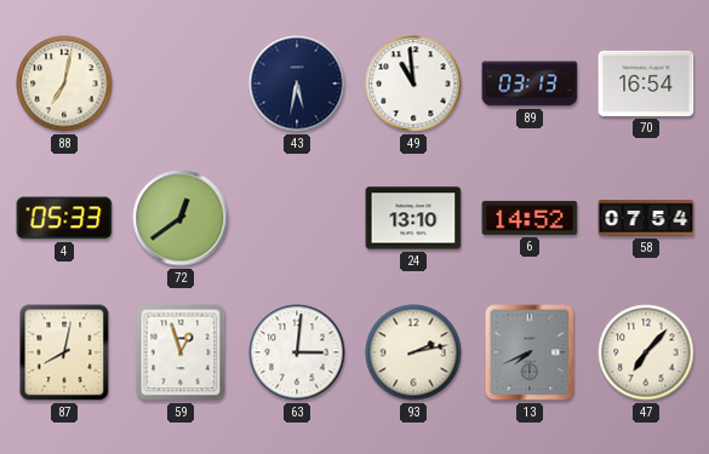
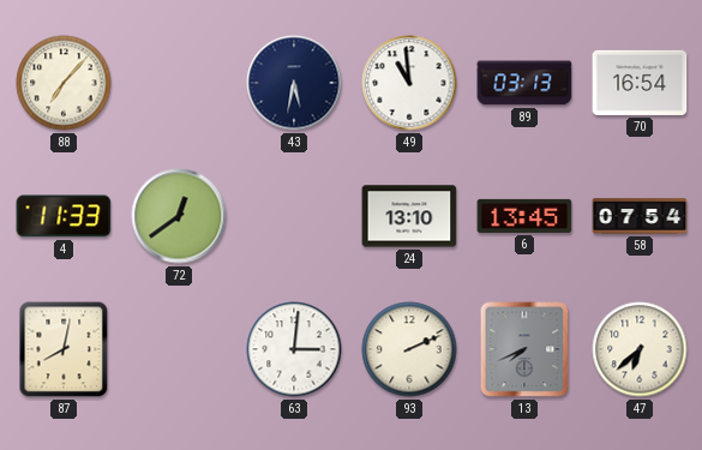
88: 7:02 -> 7:07
4: 05:33 -> 11:33
6: 14:52 -> 13:45
59: 12:57 -> none
93: 2:13 -> 2:11
47: 7:07 -> 6:38
